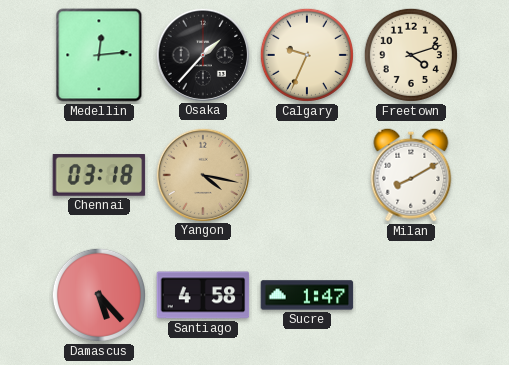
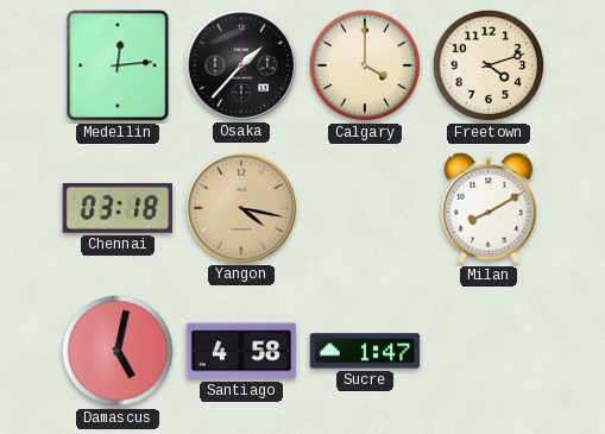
Calgary: 9:34 -> 4:00
Damascus: 5:23 -> 5:02
